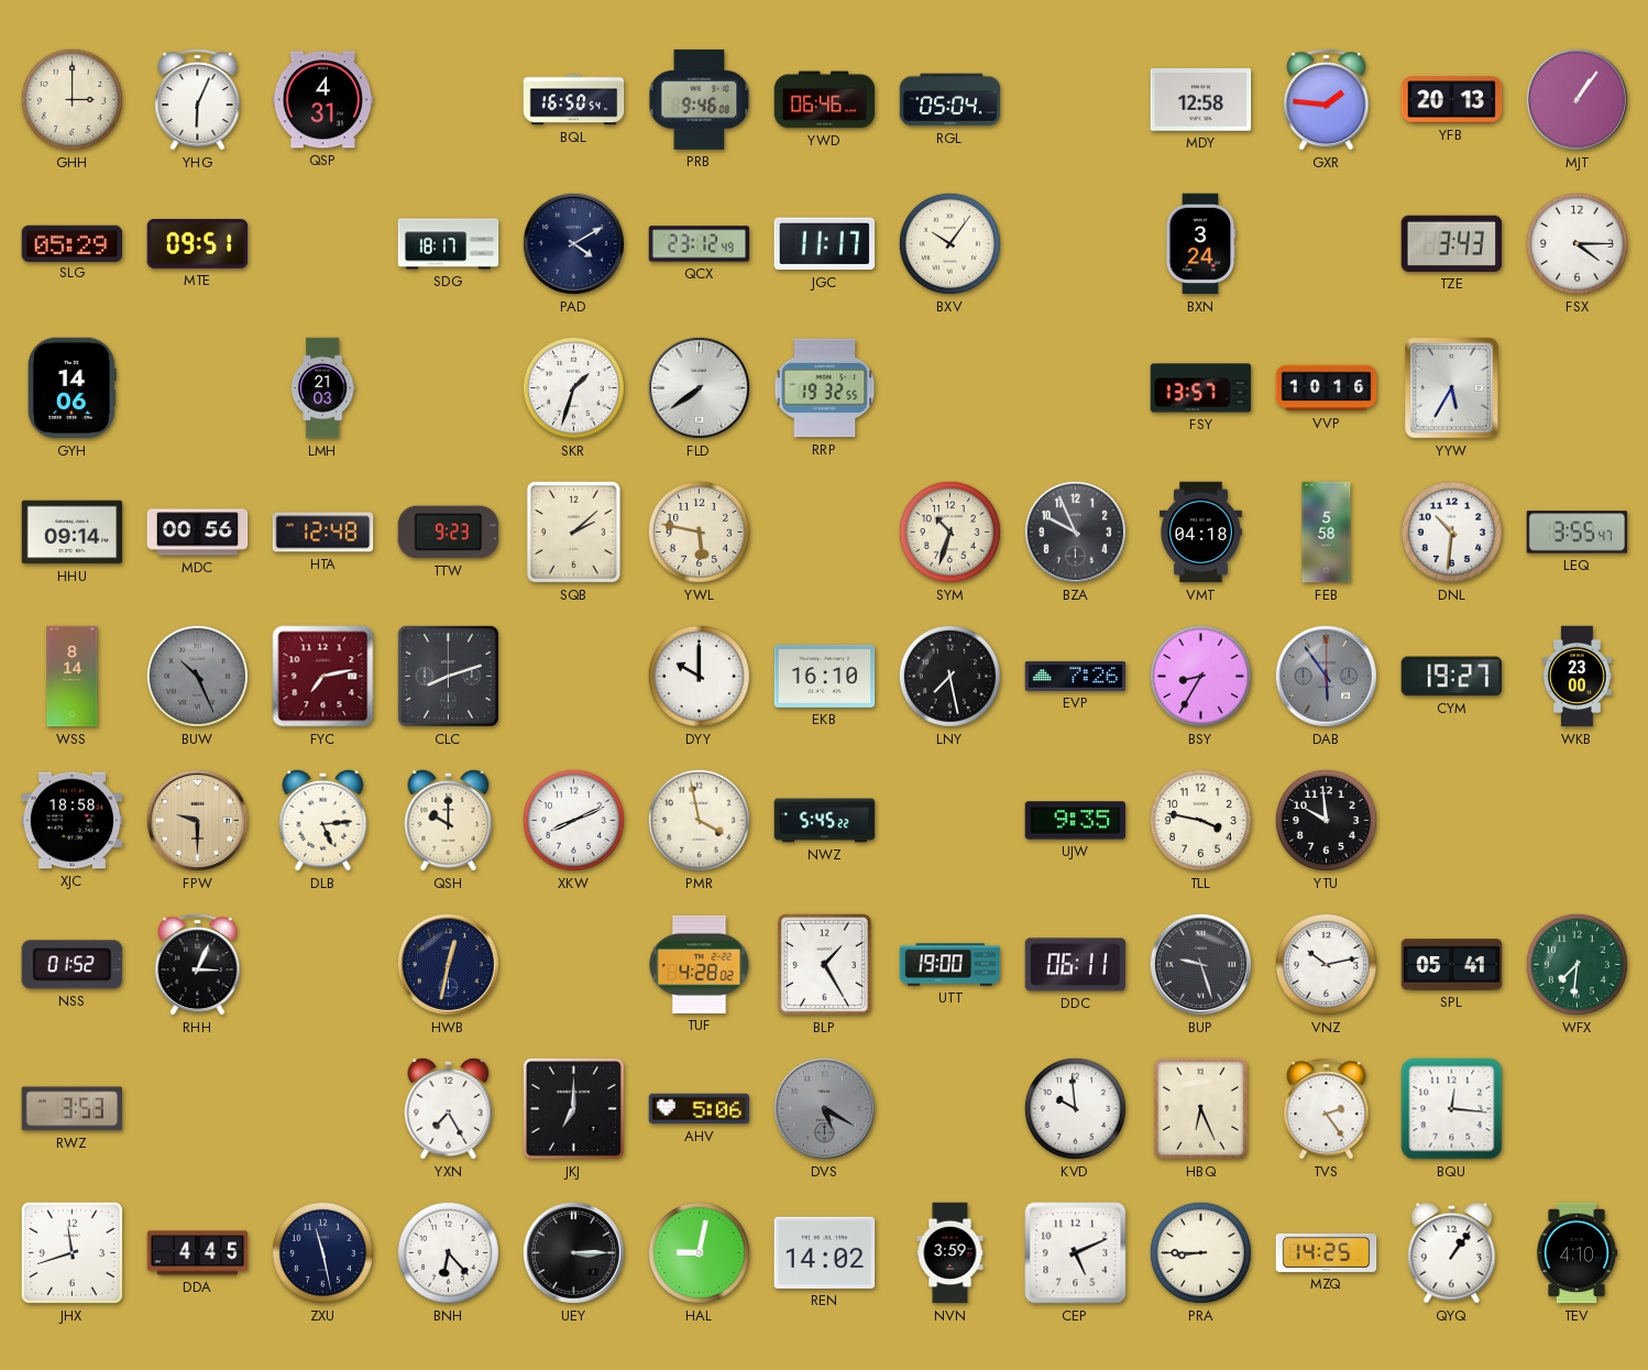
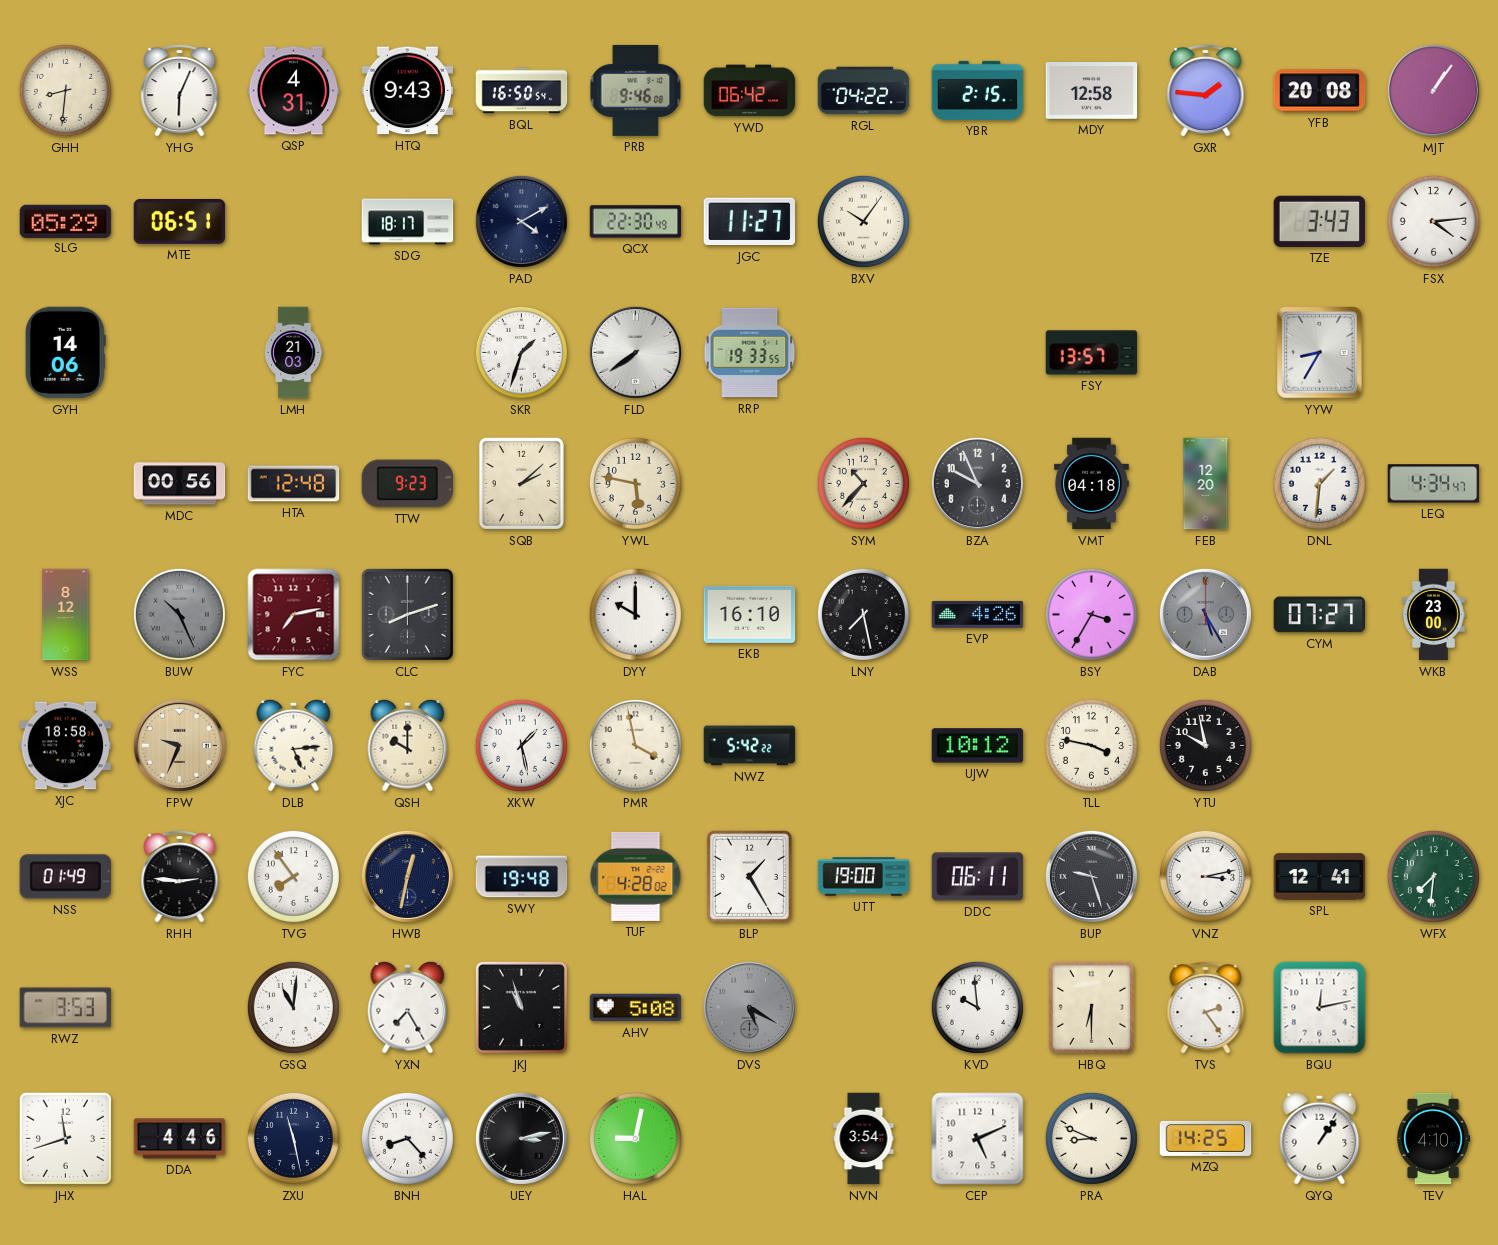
GHH: 3:00 -> 8:31
HTQ: none -> 9:43
YWD: 06:46 -> 06:42
RGL: 05:04 -> 04:22
YBR: none -> 2:15
YFB: 20:13 -> 20:08
MTE: 09:51 -> 06:51
QCX: 23:12 -> 22:30
JGC: 11:17 -> 11:27
BXN: 3:24 -> none
FSX: 4:15 -> 4:14
RRP: 19:32 -> 19:33
VVP: 10:16 -> none
YYW: 5:35 -> 8:35
HHU: 09:14 -> none
SYM: 10:33 -> 10:37
FEB: 5:58 -> 12:20
DNL: 10:31 -> 1:31
LEQ: 3:55 -> 4:34
WSS: 8:14 -> 8:12
EVP: 7:26 -> 4:26
BSY: 8:35 -> 3:35
DAB: 5:54 -> 5:25
CYM: 19:27 -> 07:27
FPW: 9:30 -> 9:34
XKW: 8:11 -> 1:28
NWZ: 5:45 -> 5:42
UJW: 9:35 -> 10:12
YTU: 9:59 -> 9:58
NSS: 01:52 -> 01:49
RHH: 3:04 -> 2:46
TVG: none -> 7:54
SWY: none -> 19:48
VNZ: 10:13 -> 3:13
SPL: 05:41 -> 12:41
GSQ: none -> 11:01
JKJ: 7:00 -> 10:57
AHV: 5:06 -> 5:08
HBQ: 6:26 -> 6:30
BQU: 12:16 -> 12:13
DDA: 4:45 -> 4:46
BNH: 6:23 -> 8:23
UEY: 3:15 -> 3:13
REN: 14:02 -> none
NVN: 3:59 -> 3:54
PRA: 8:45 -> 8:49
